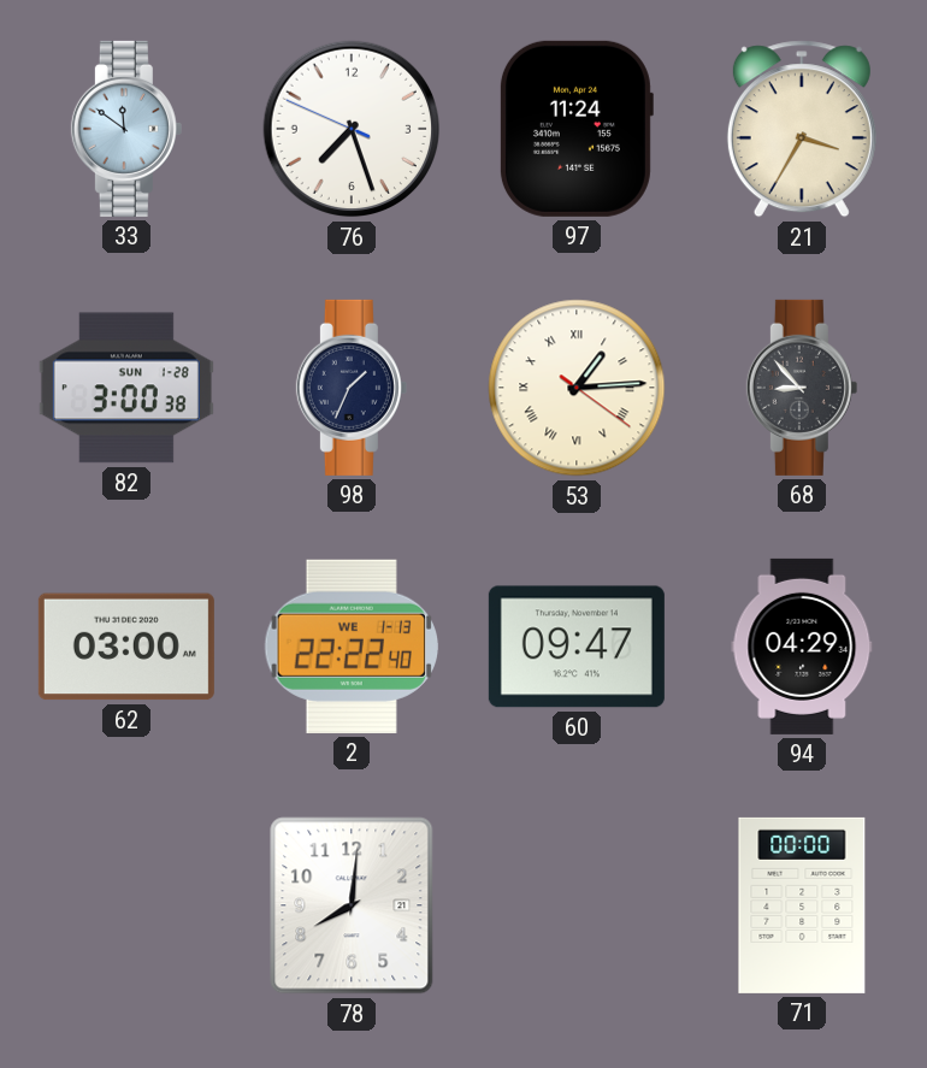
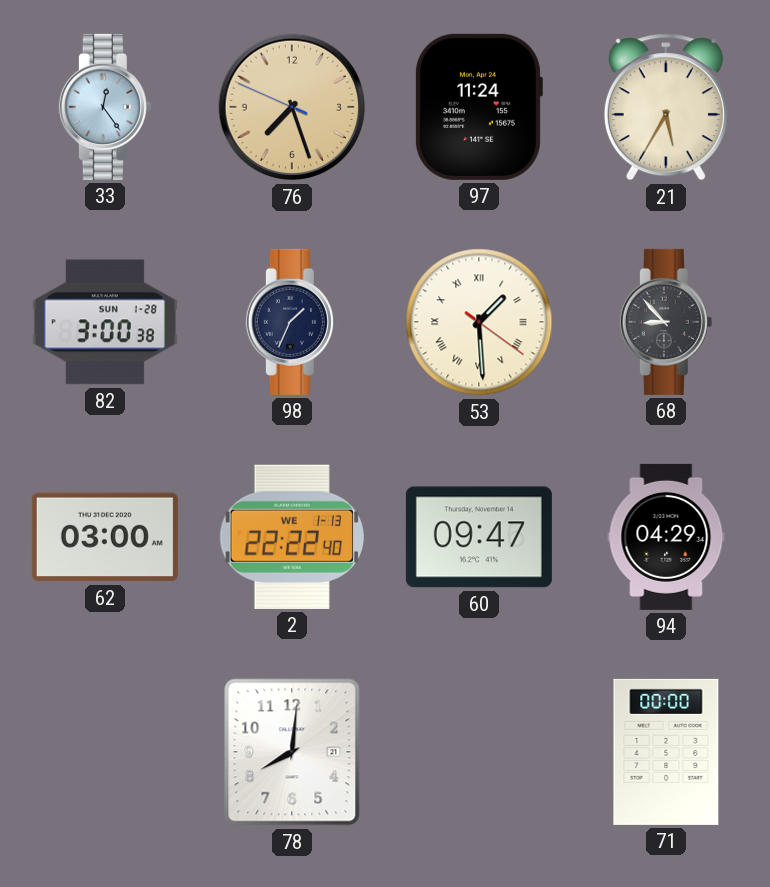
33: 11:51 -> 12:24
76 dial: white -> champagne
21: 3:35 -> 5:35
53: 1:14 -> 1:29
